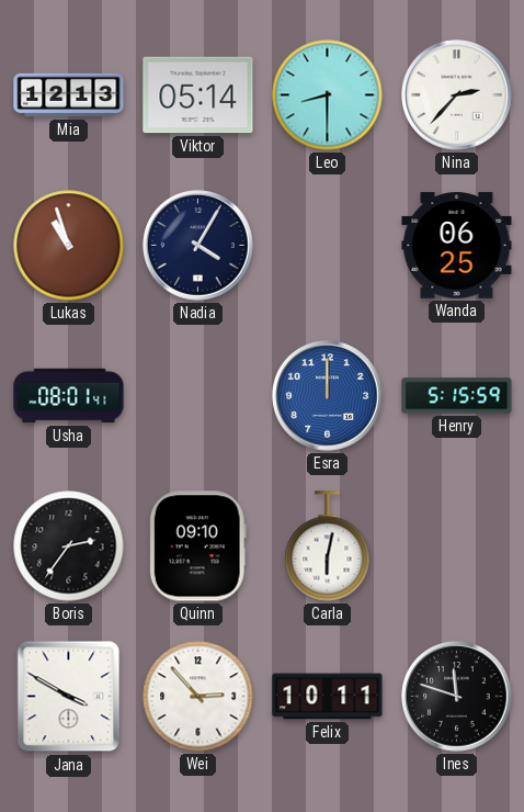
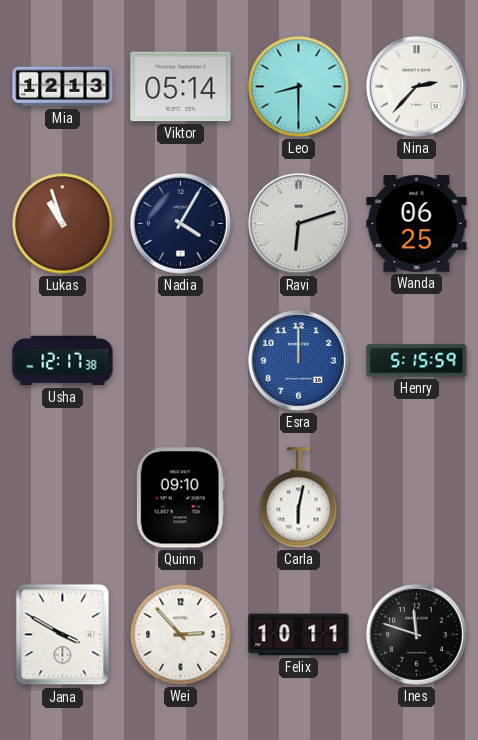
Ravi: none -> 6:12
Usha: 08:01 -> 12:17
Boris: 2:36 -> none
